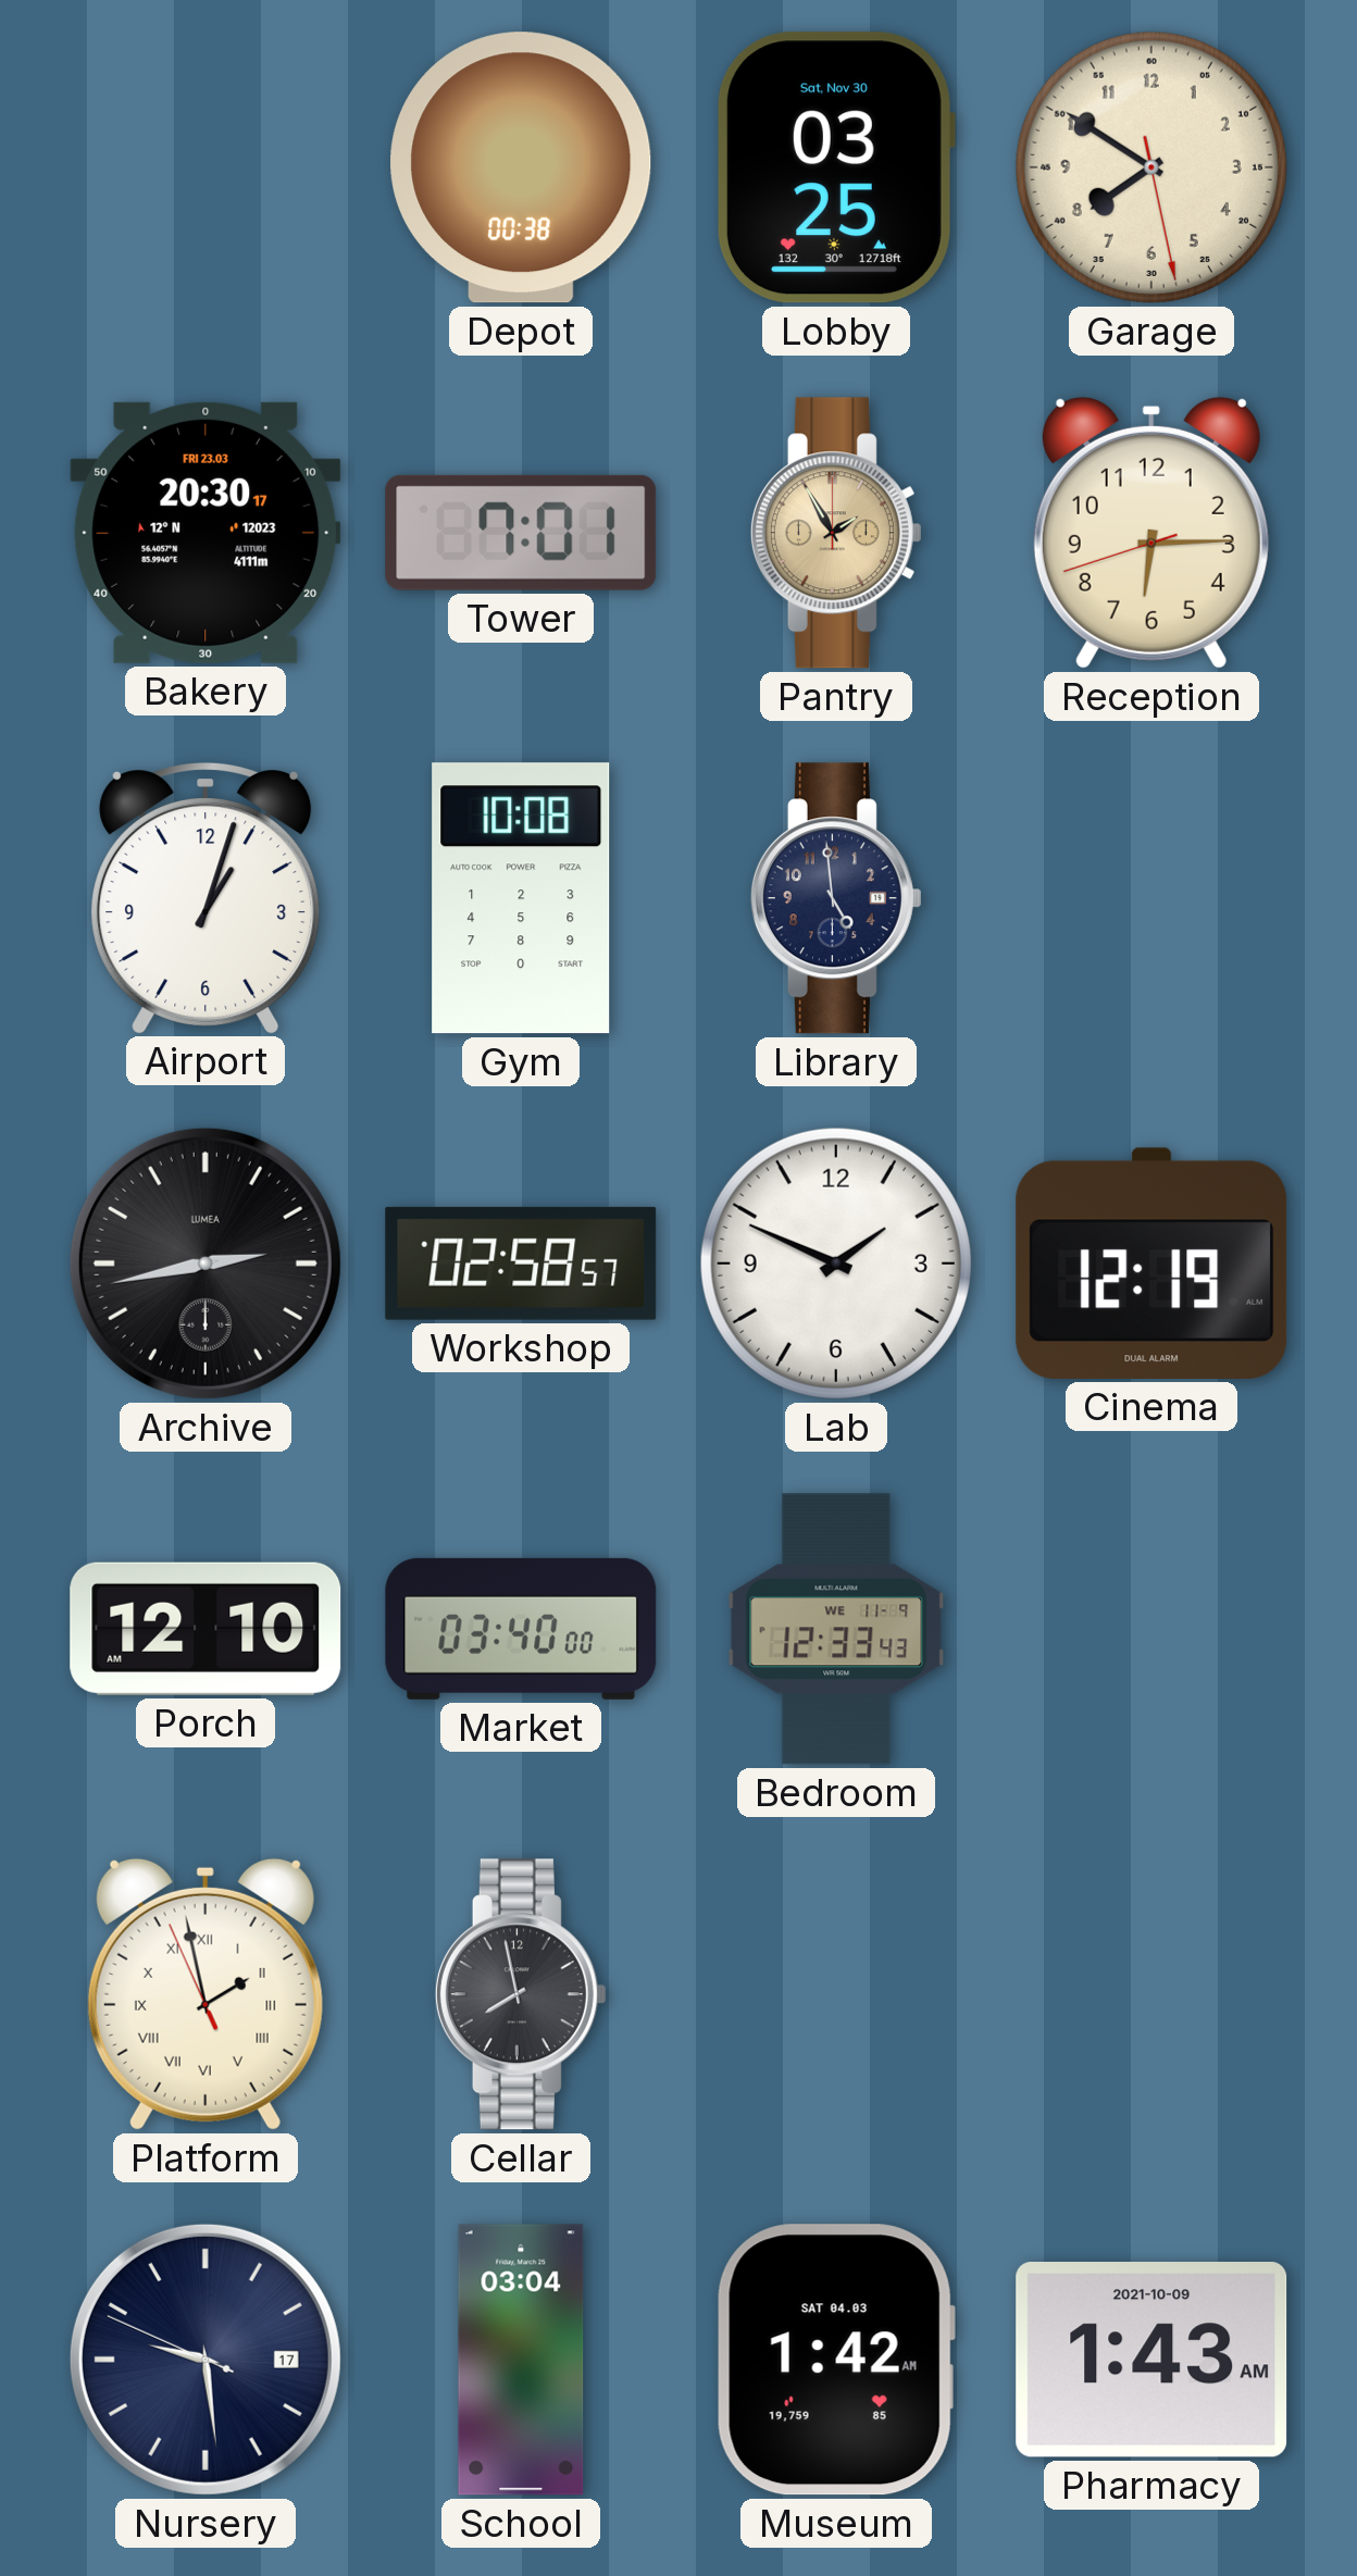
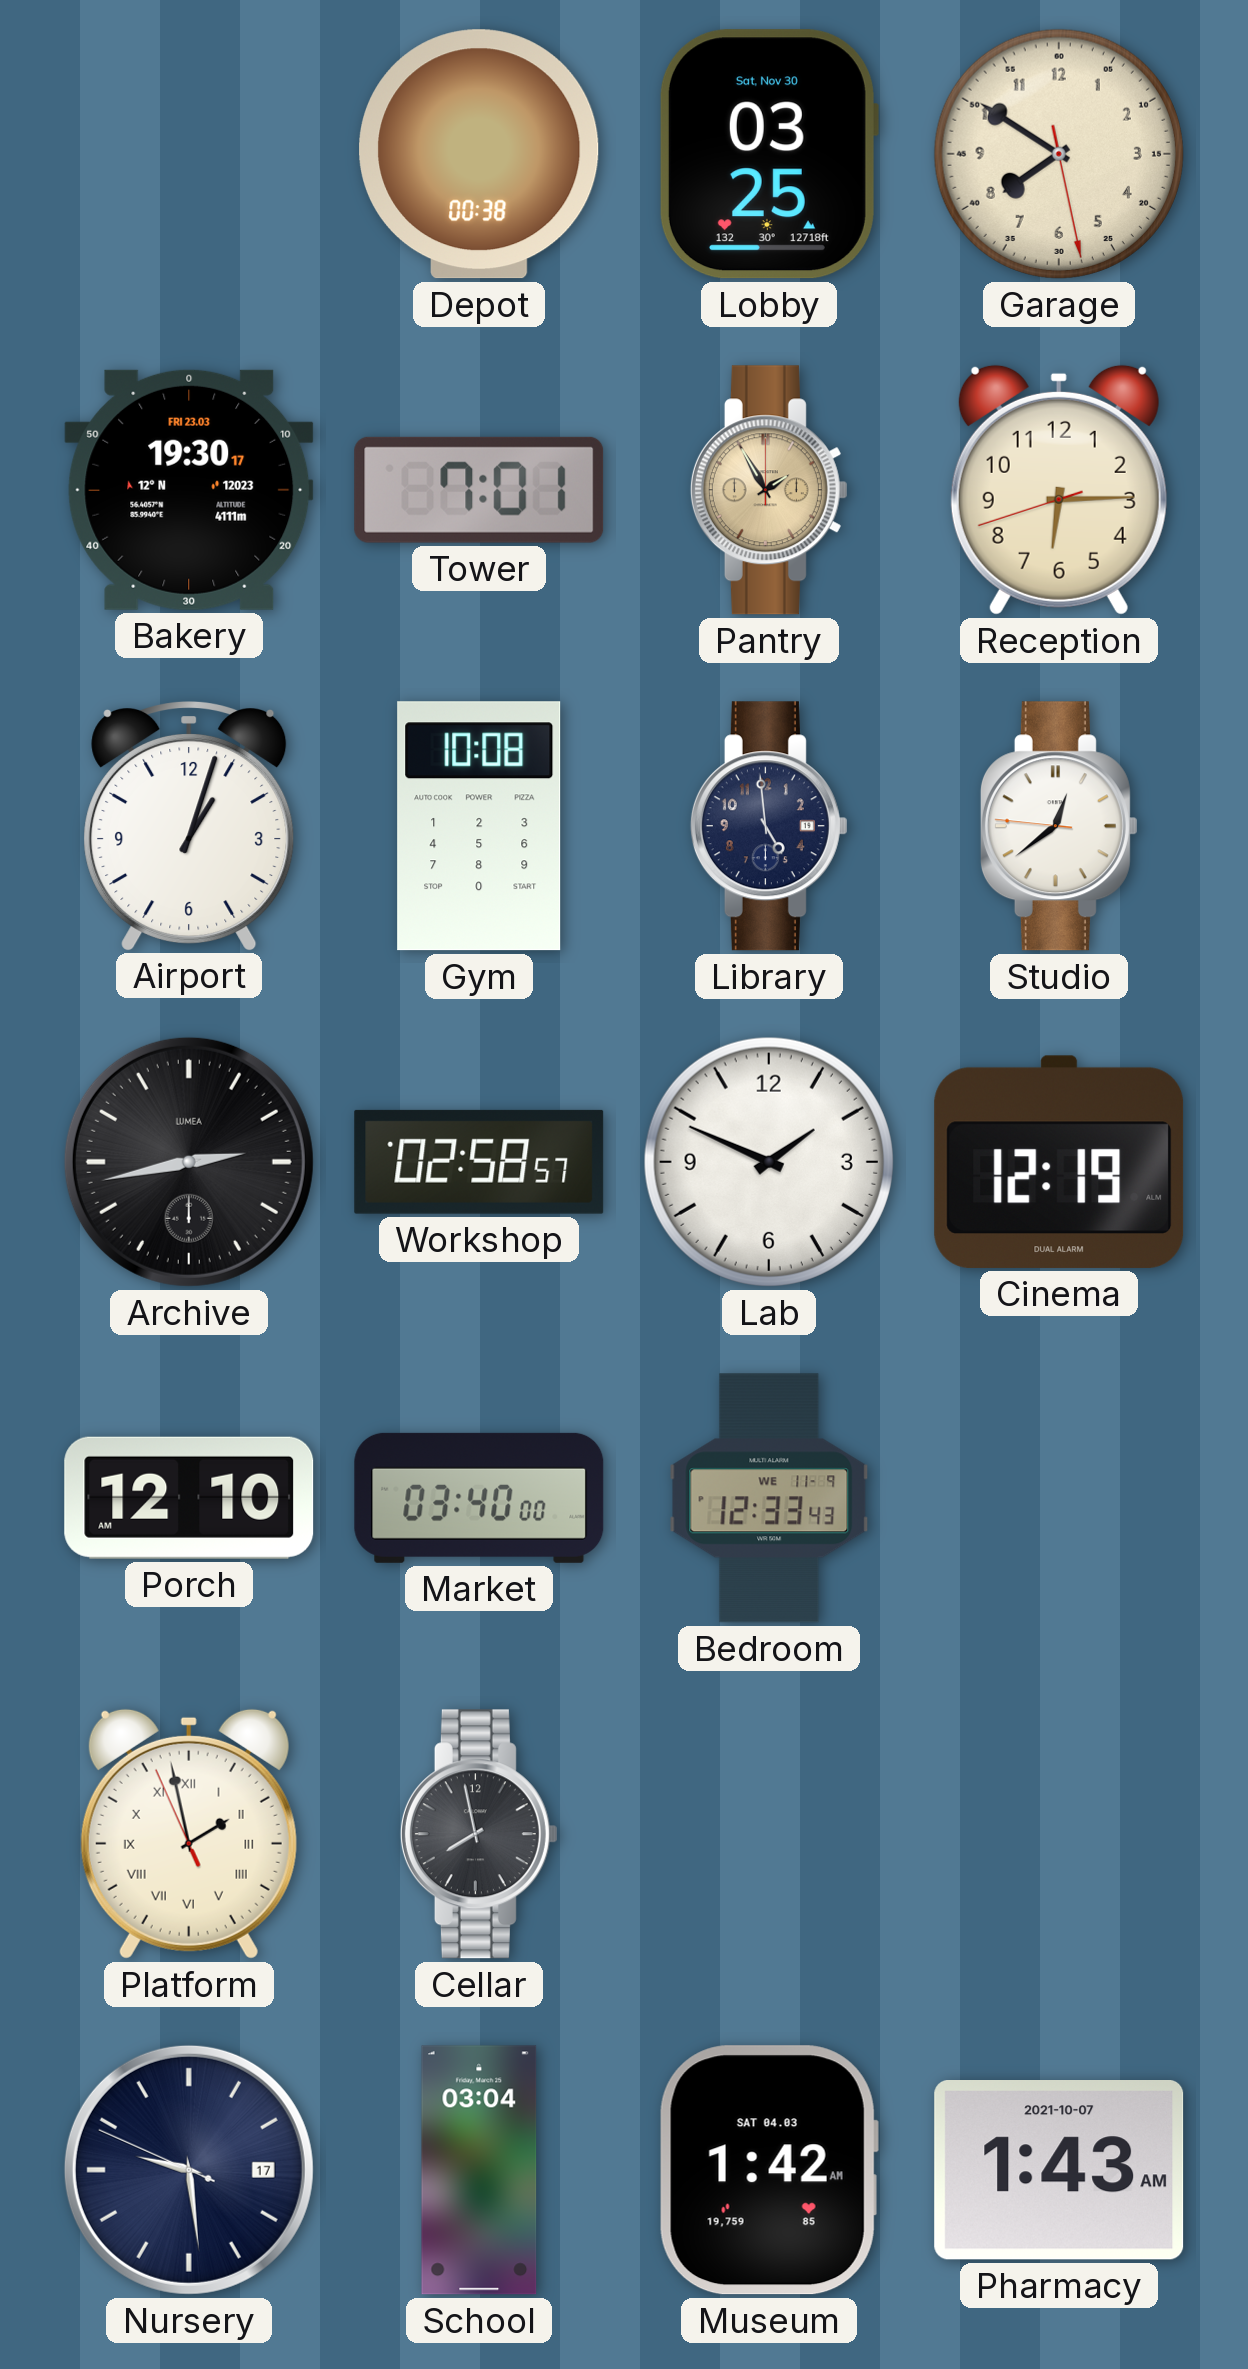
Bakery: 20:30 -> 19:30
Studio: none -> 12:38
Pharmacy date: 2021-10-09 -> 2021-10-07
